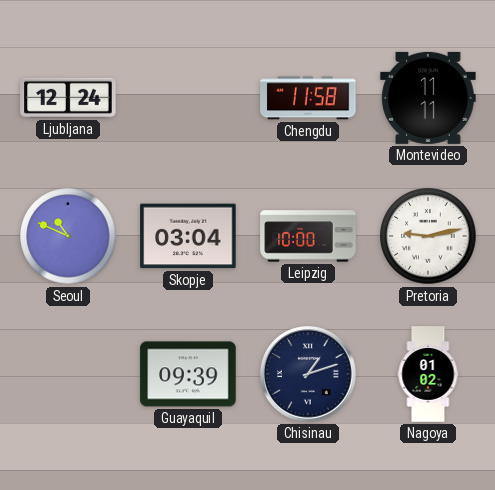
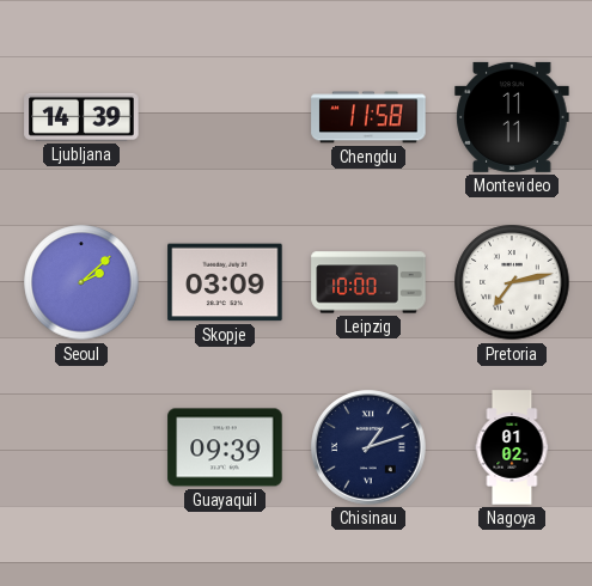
Ljubljana: 12:24 -> 14:39
Seoul: 10:49 -> 2:08
Skopje: 03:04 -> 03:09
Pretoria: 9:13 -> 7:13
